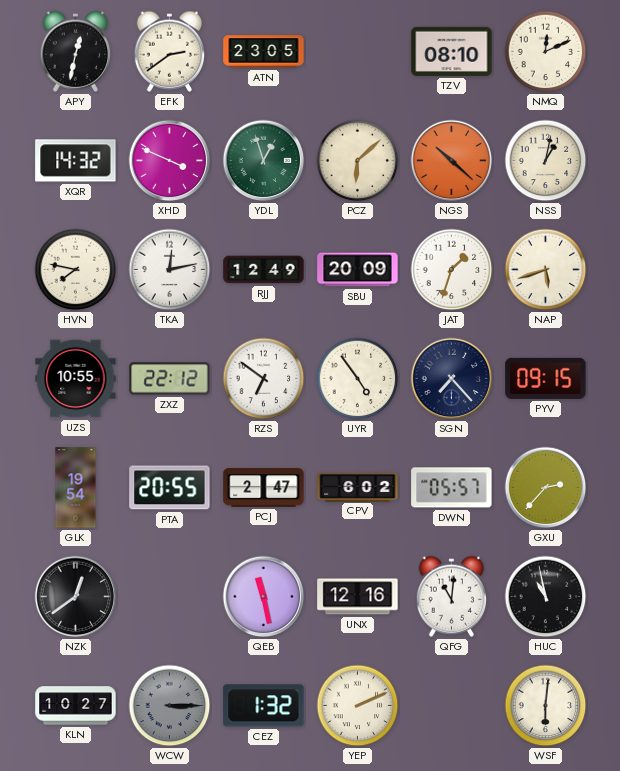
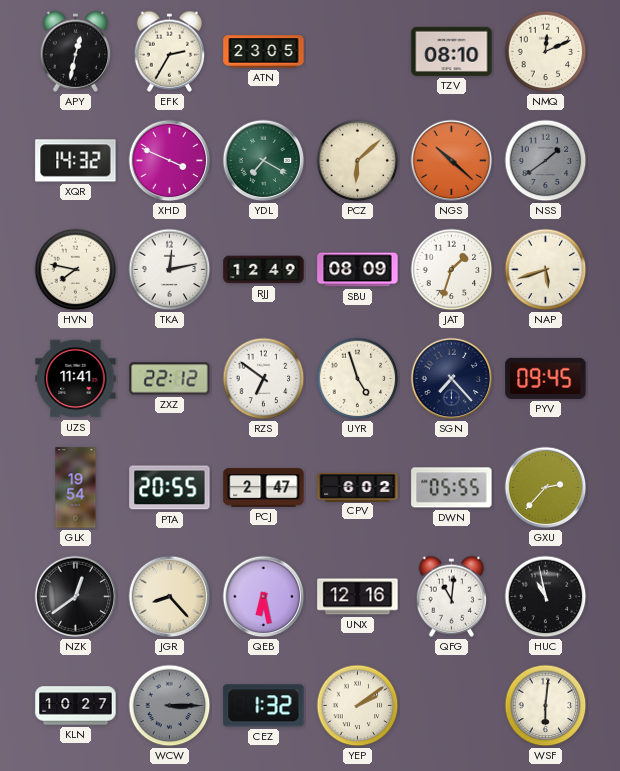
EFK: 2:39 -> 2:35
YDL: 12:57 -> 7:20
NSS: 1:02 -> 1:39
NSS dial: cream -> grey
SBU: 20:09 -> 08:09
UZS: 10:55 -> 11:41
UYR: 4:54 -> 4:57
PYV: 09:15 -> 09:45
DWN: 05:57 -> 05:55
JGR: none -> 8:23
QEB: 11:28 -> 6:28
YEP: 2:11 -> 2:09
